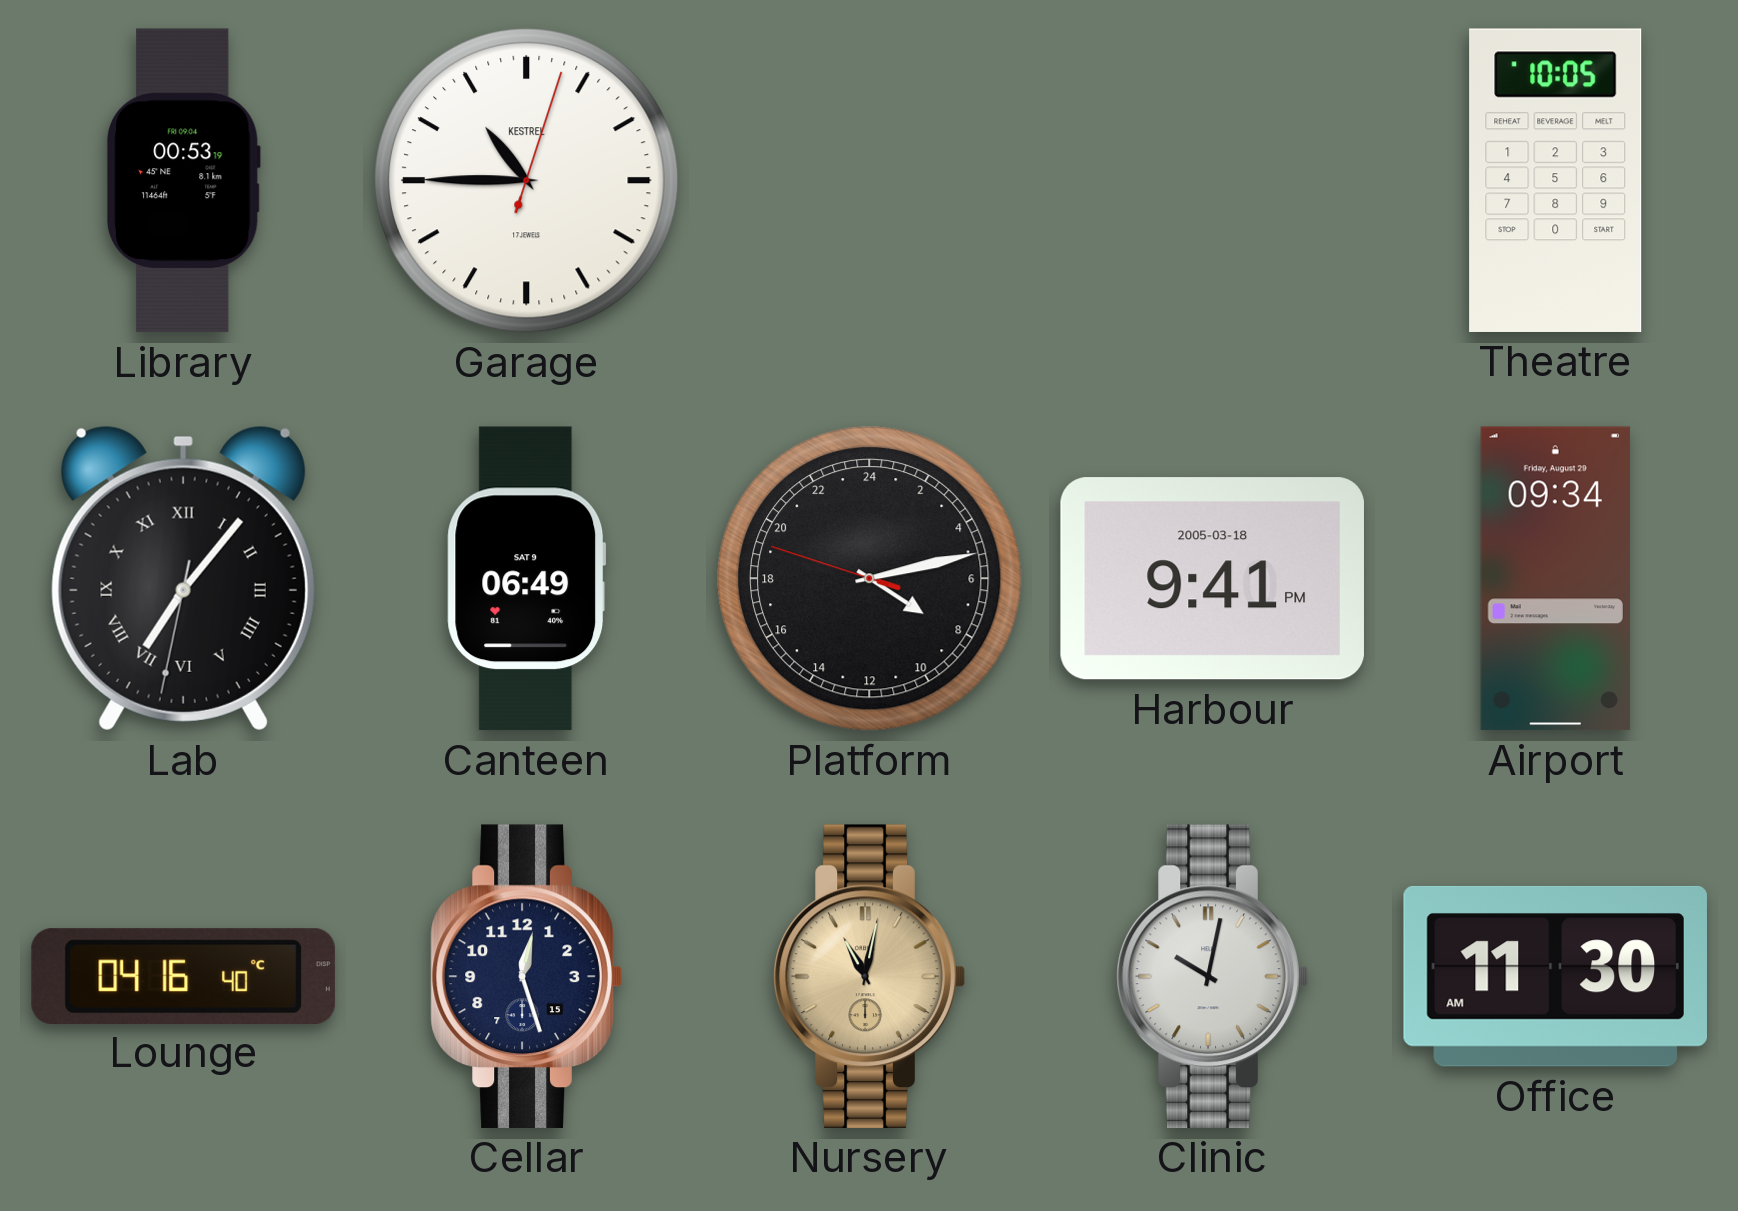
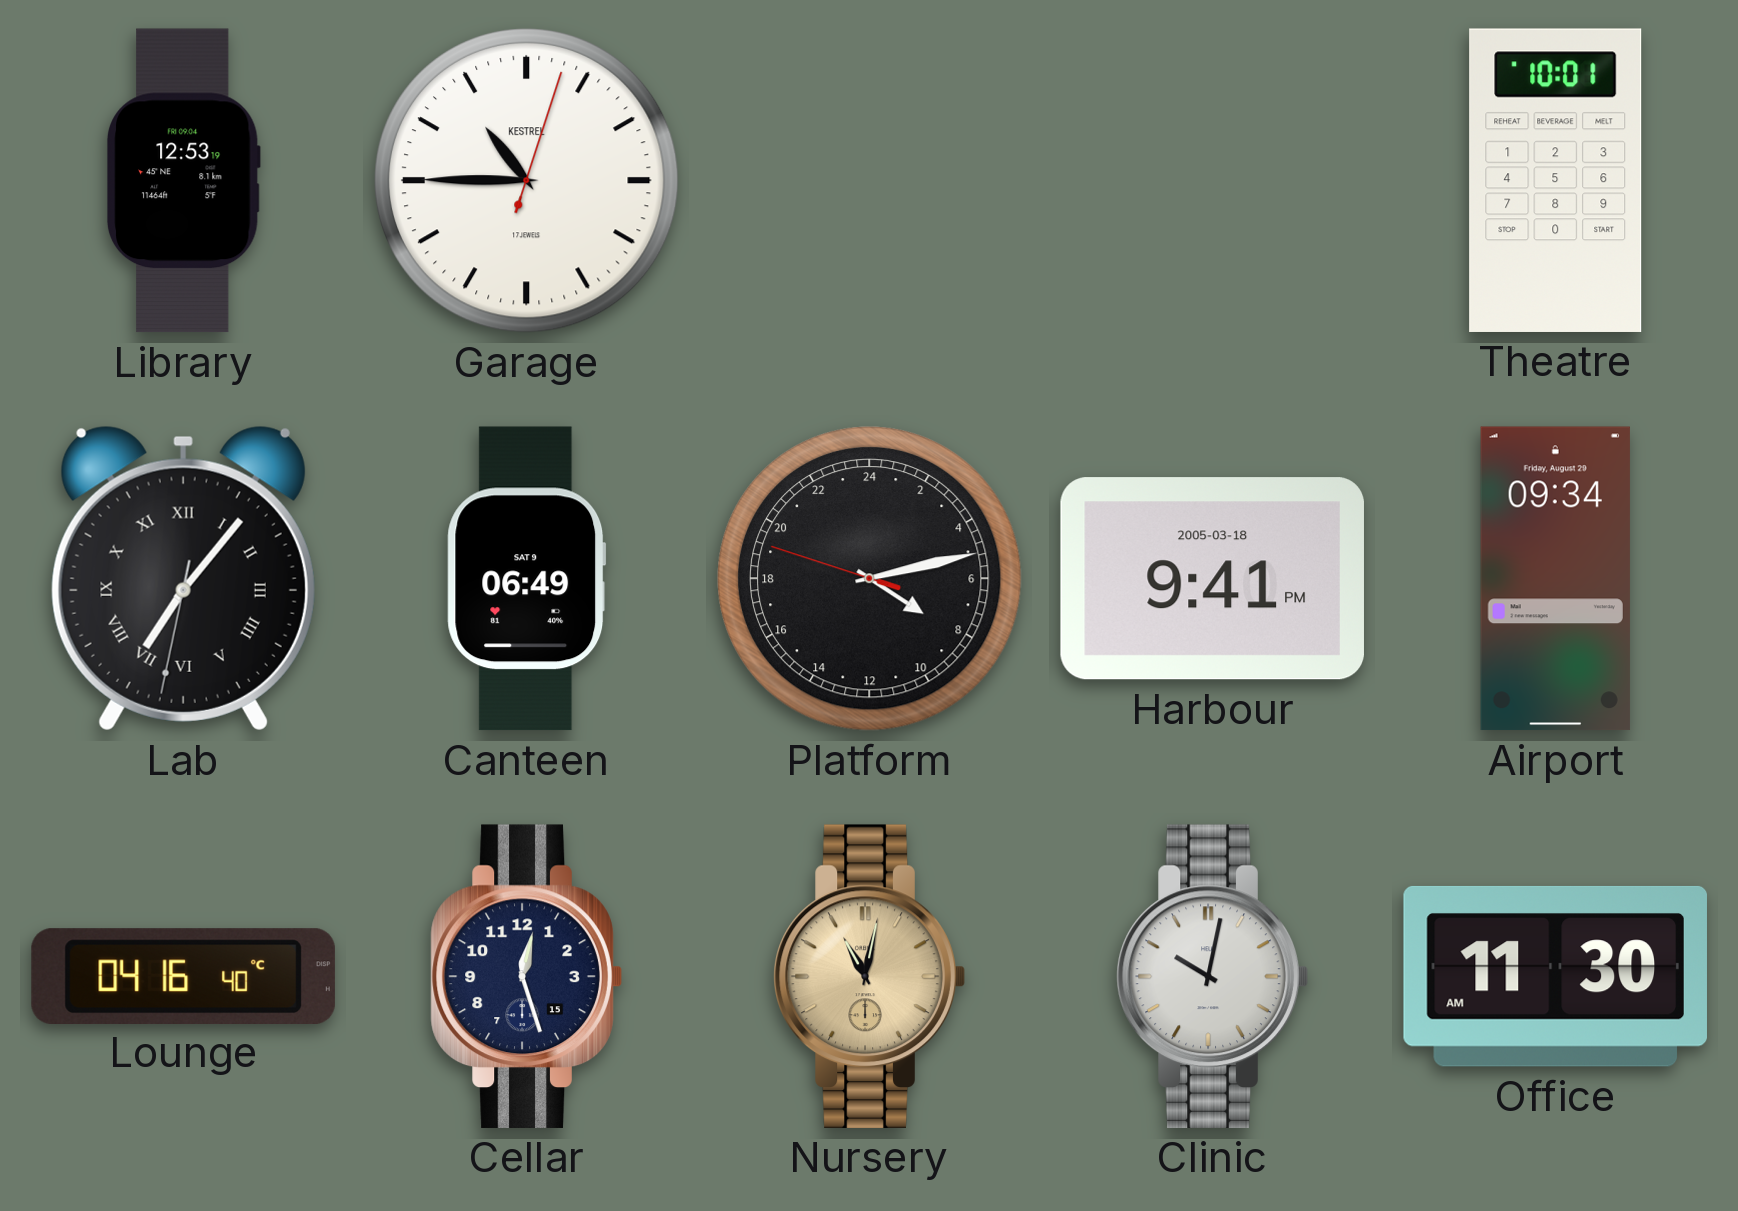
Library: 00:53 -> 12:53
Theatre: 10:05 -> 10:01
